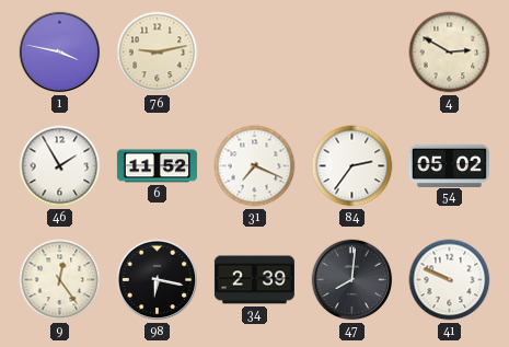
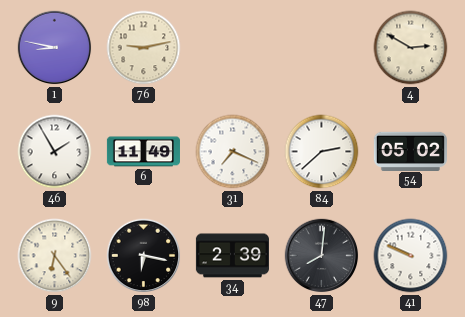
1: 3:47 -> 8:47
6: 11:52 -> 11:49
84: 2:36 -> 2:38
9: 12:24 -> 6:24
